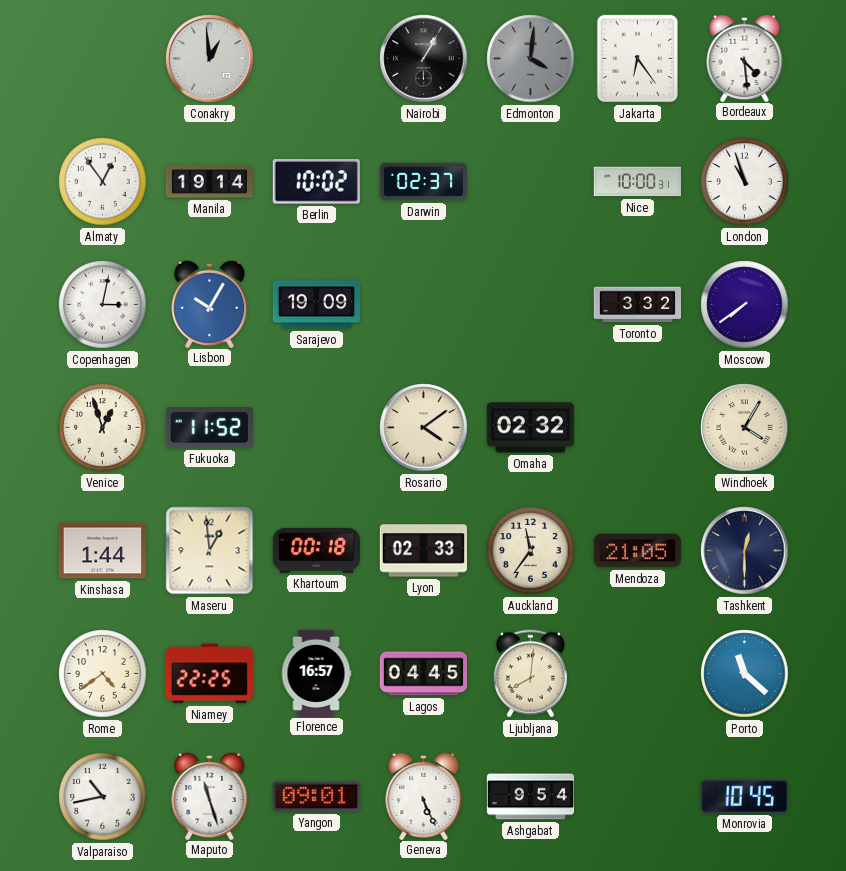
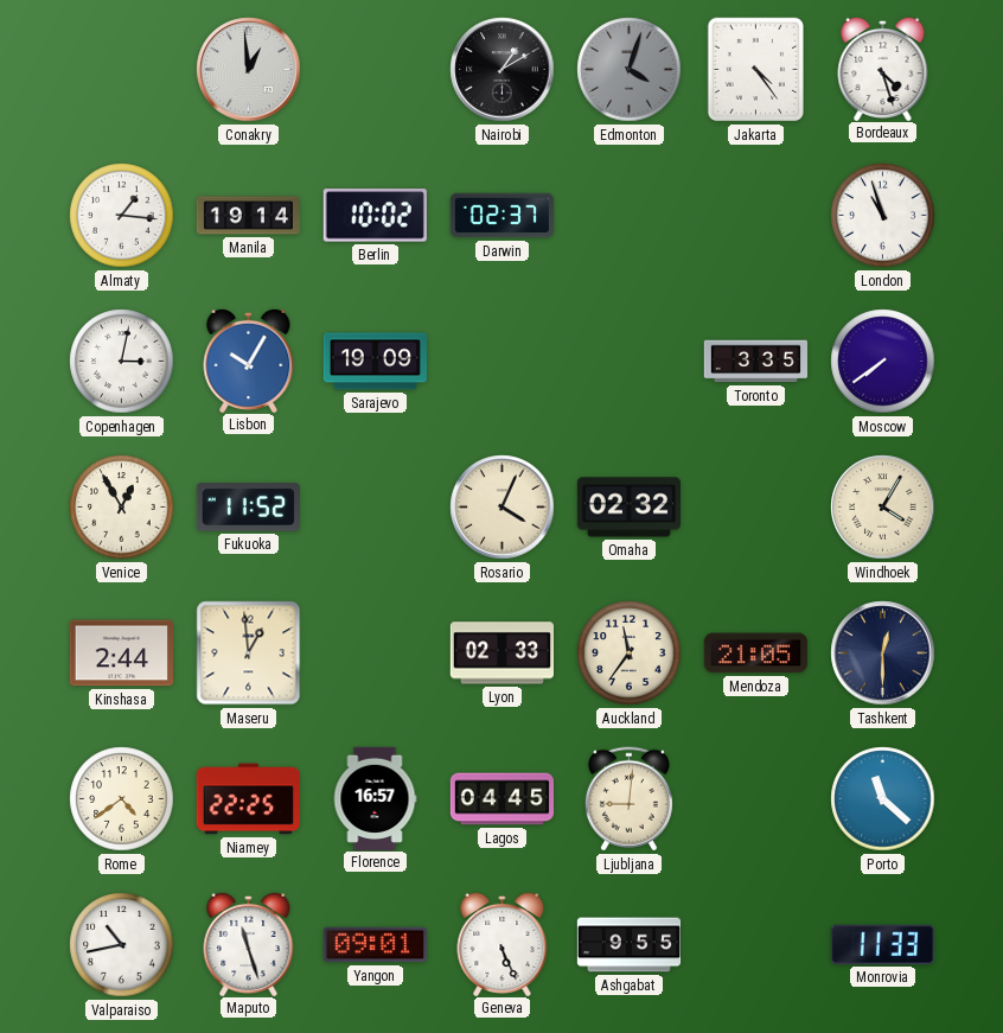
Nairobi: 1:05 -> 1:10
Edmonton: 4:01 -> 4:03
Jakarta: 6:24 -> 4:24
Bordeaux: 4:29 -> 4:27
Almaty: 12:54 -> 1:16
Nice: 10:00 -> none
Toronto: 3:32 -> 3:35
Venice: 12:57 -> 12:55
Rosario: 4:09 -> 4:04
Kinshasa: 1:44 -> 2:44
Khartoum: 00:18 -> none
Ljubljana: 8:01 -> 9:01
Ashgabat: 9:54 -> 9:55
Monrovia: 10:45 -> 11:33
